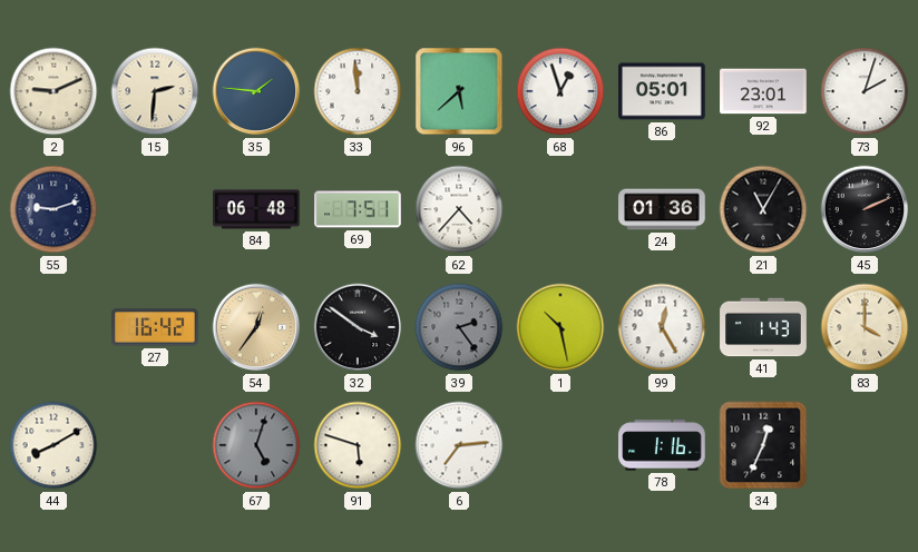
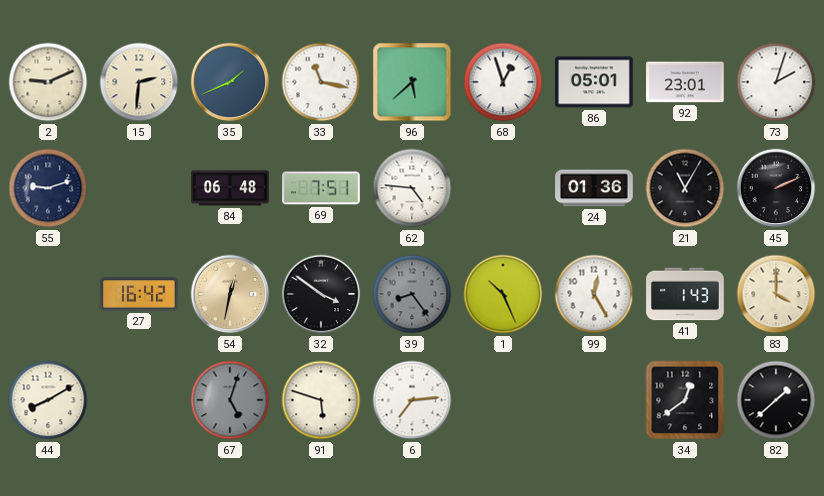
35: 1:46 -> 1:41
33: 11:59 -> 11:17
62: 4:37 -> 4:46
54: 12:36 -> 12:32
39: 2:24 -> 8:24
1: 10:28 -> 10:26
78: 1:16 -> none
34: 12:34 -> 12:39
82: none -> 1:38
